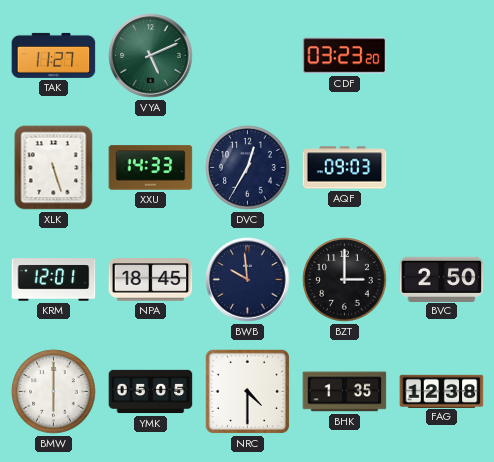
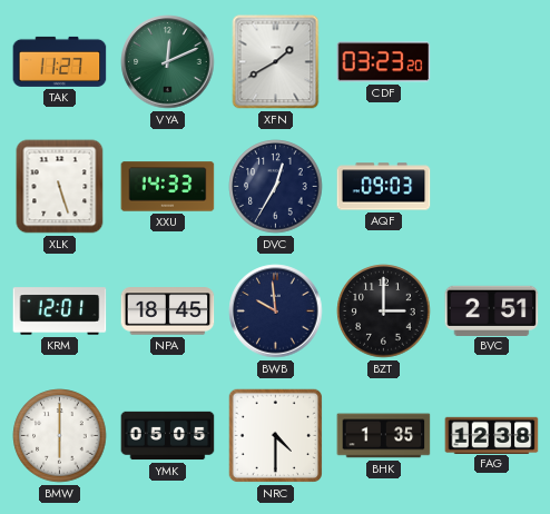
VYA: 5:11 -> 12:11
XFN: none -> 1:40
BVC: 2:50 -> 2:51
